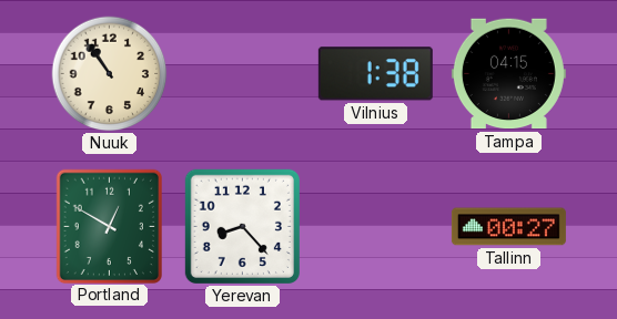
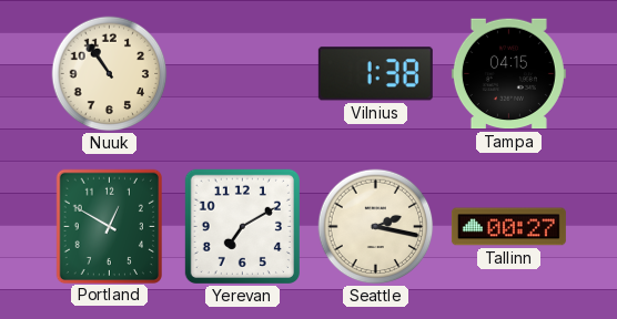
Yerevan: 8:23 -> 7:10
Seattle: none -> 2:17
